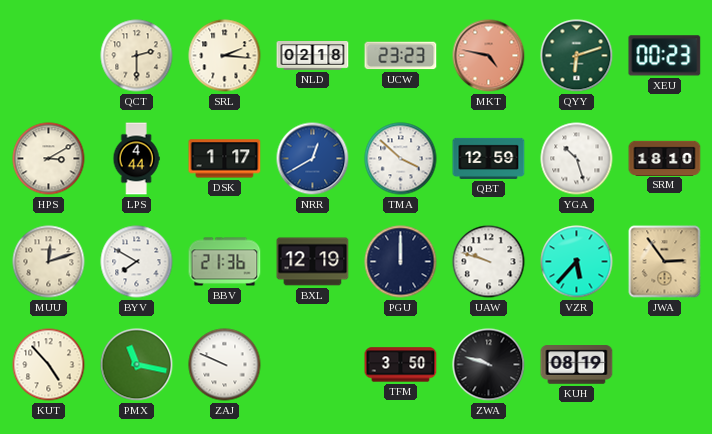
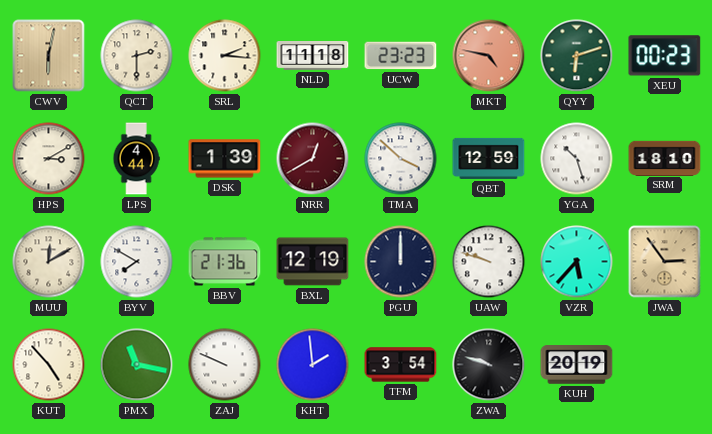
CWV: none -> 6:02
NLD: 02:18 -> 11:18
DSK: 1:17 -> 1:39
NRR dial: blue -> burgundy
MUU: 12:12 -> 12:10
KHT: none -> 1:59
TFM: 3:50 -> 3:54
KUH: 08:19 -> 20:19
